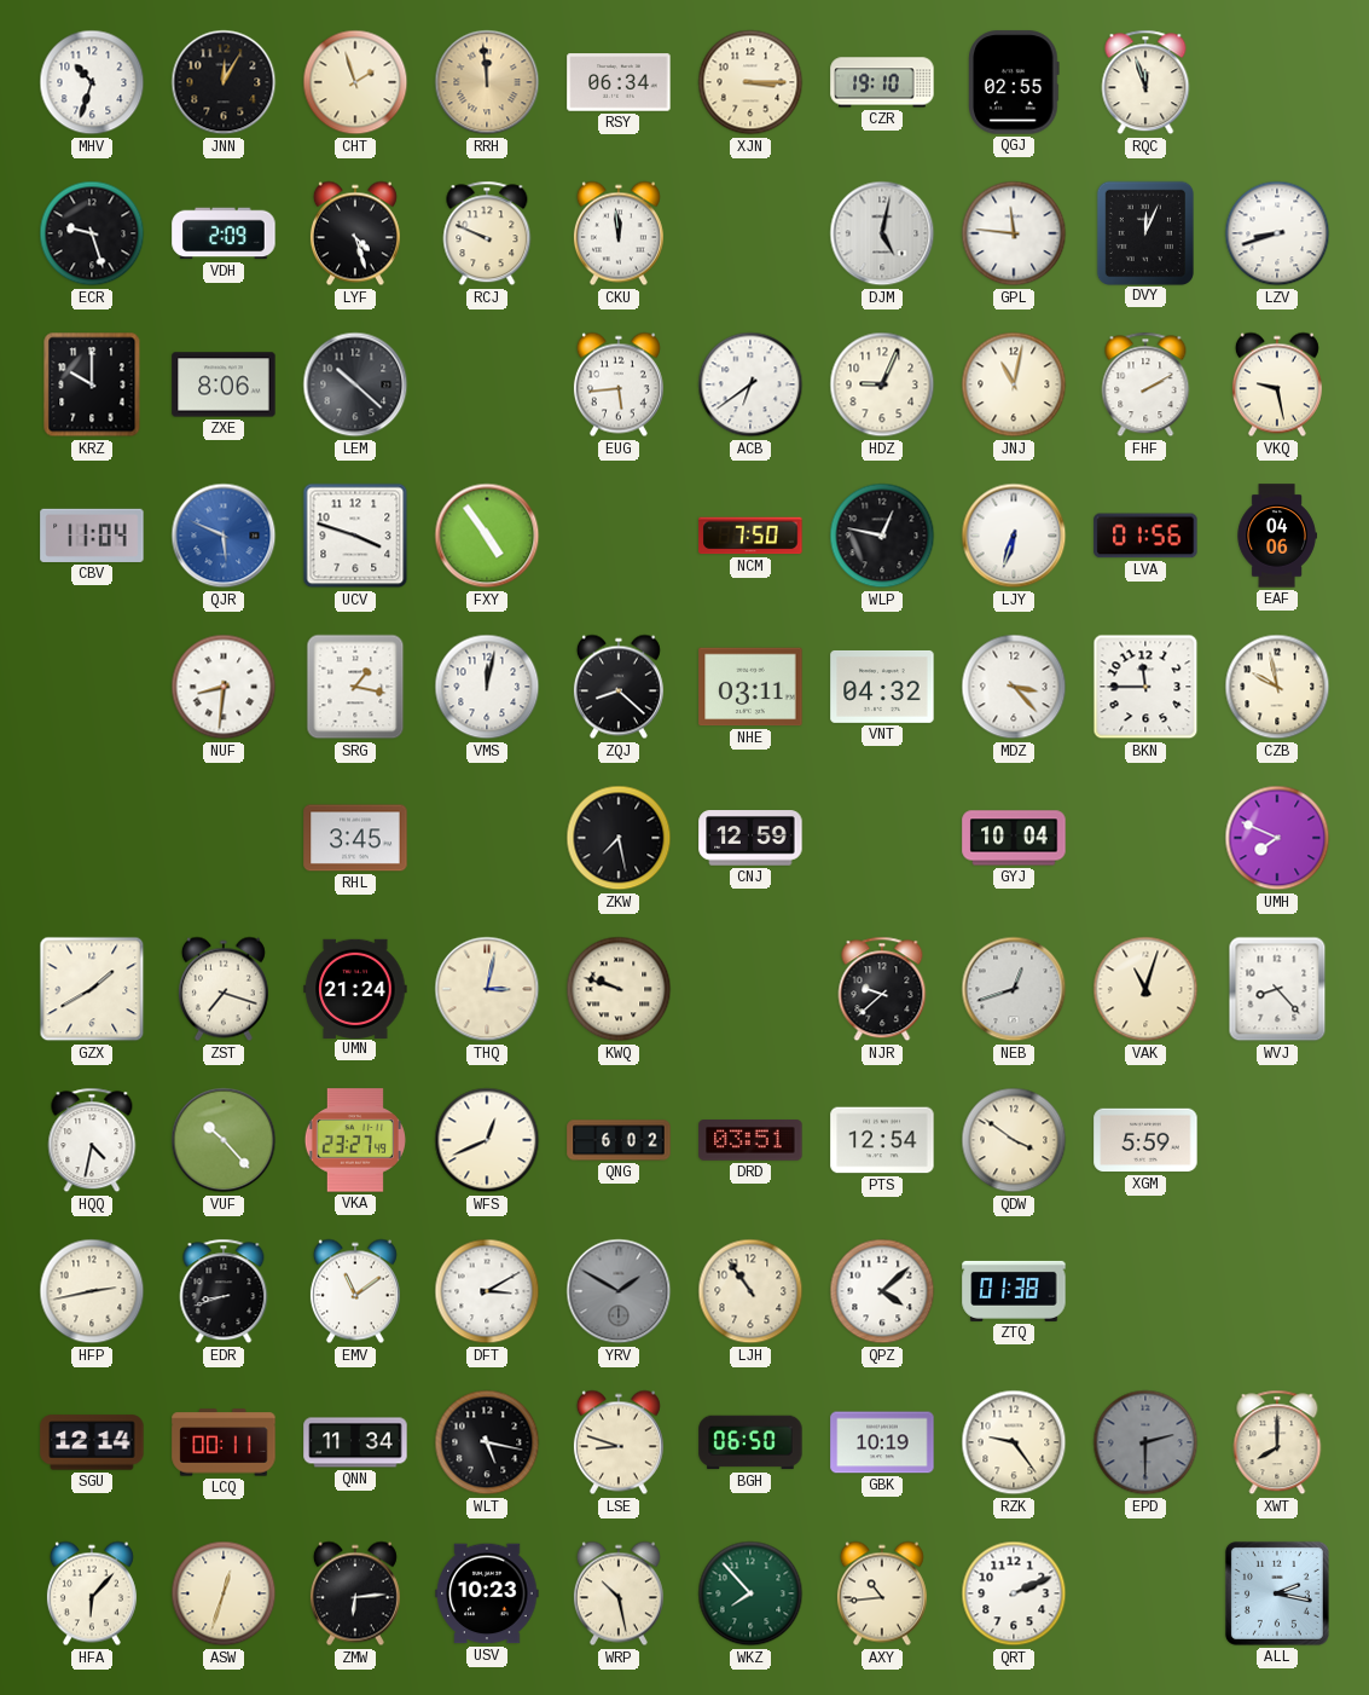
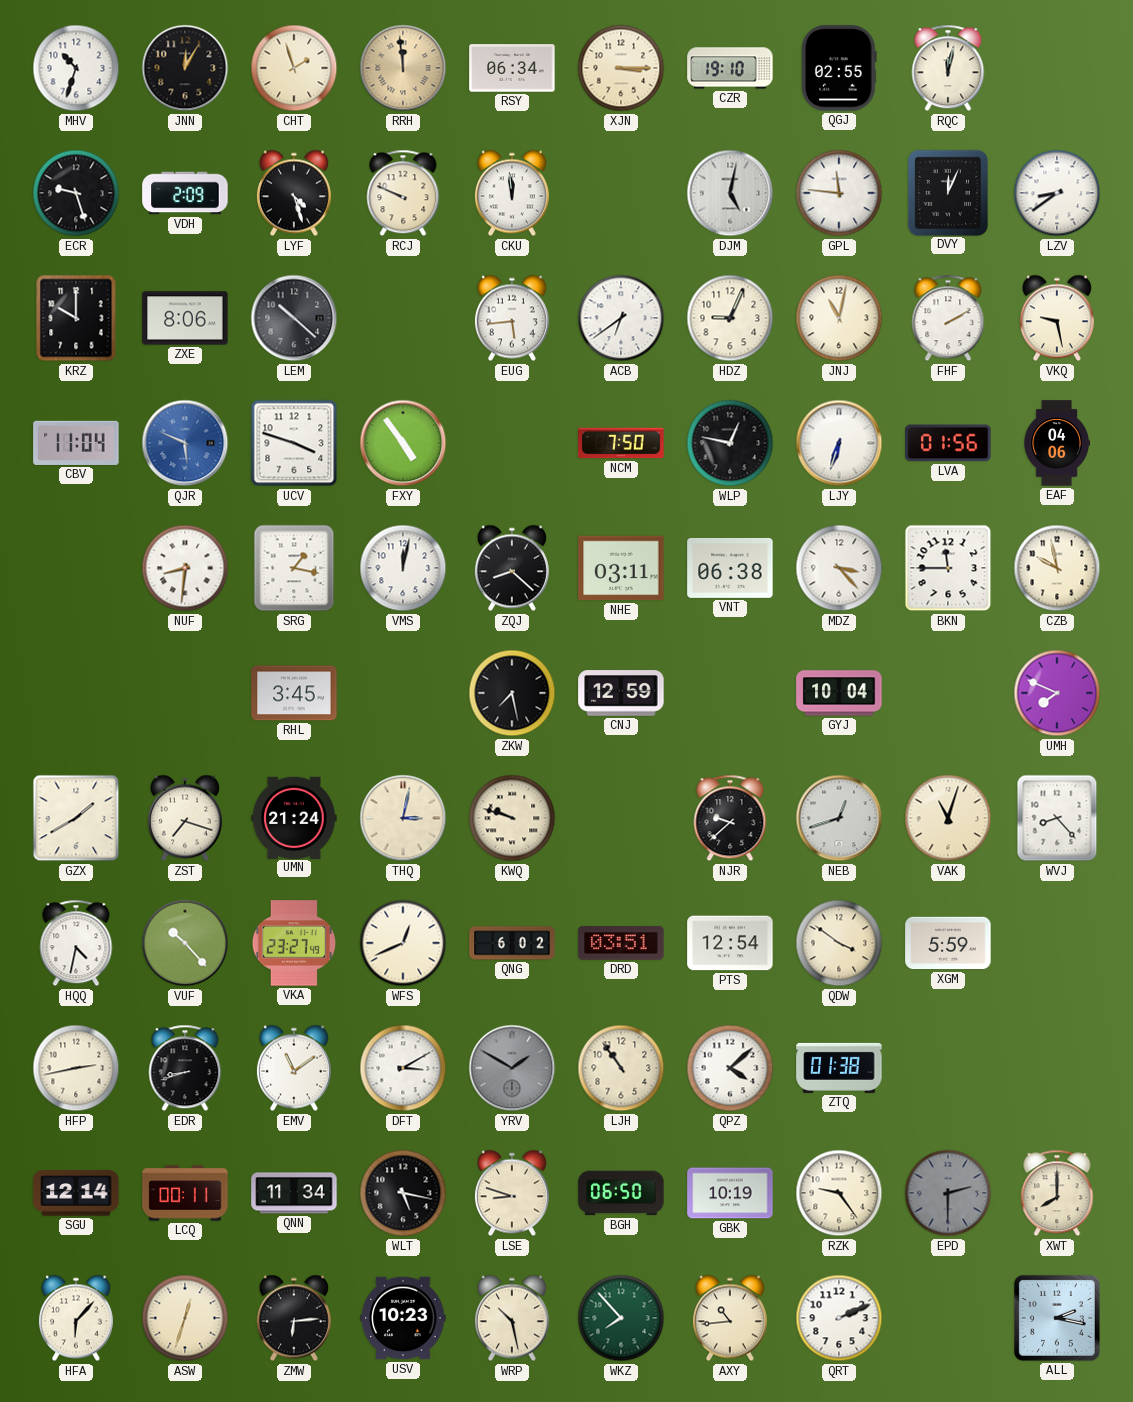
RQC: 11:57 -> 12:02
LZV: 8:42 -> 8:39
VNT: 04:32 -> 06:38
